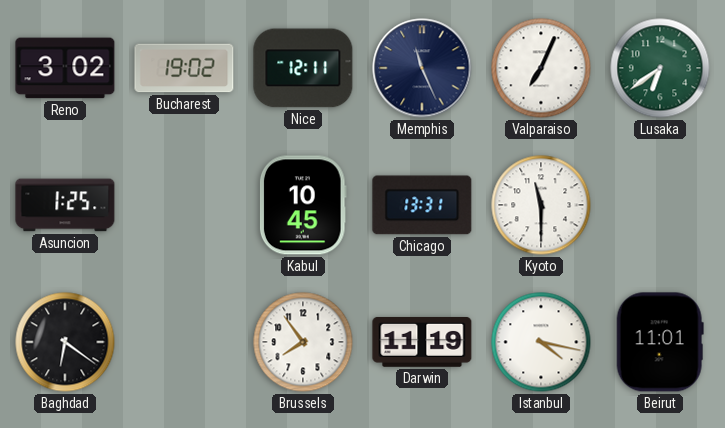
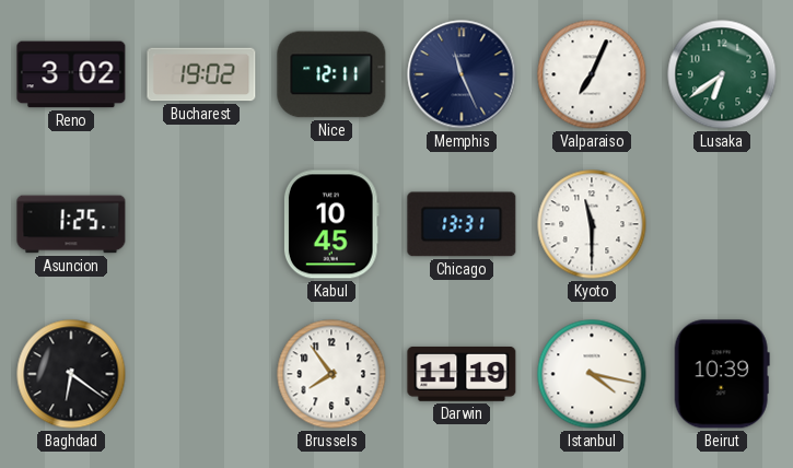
Beirut: 11:01 -> 10:39
